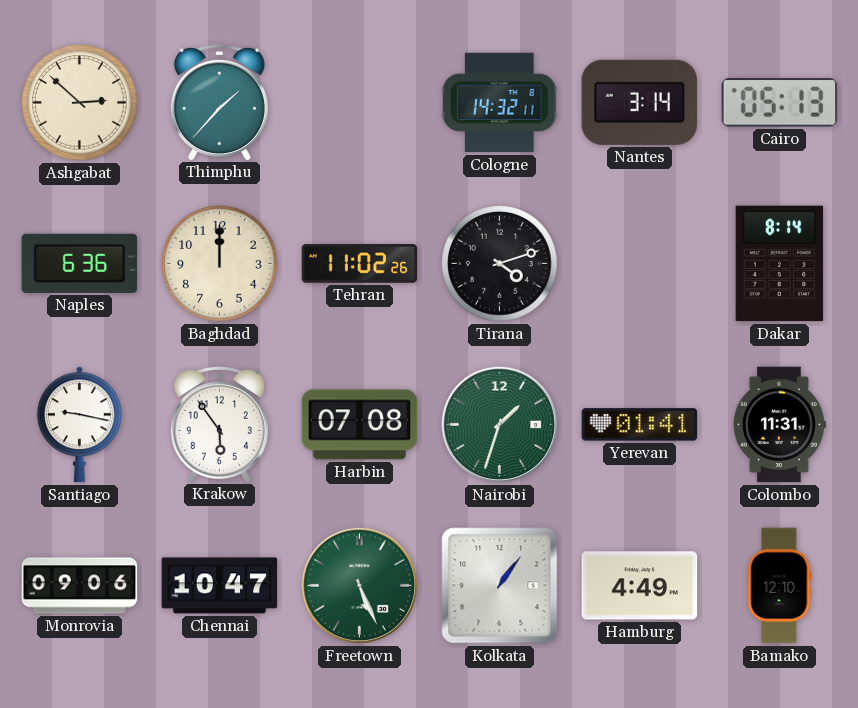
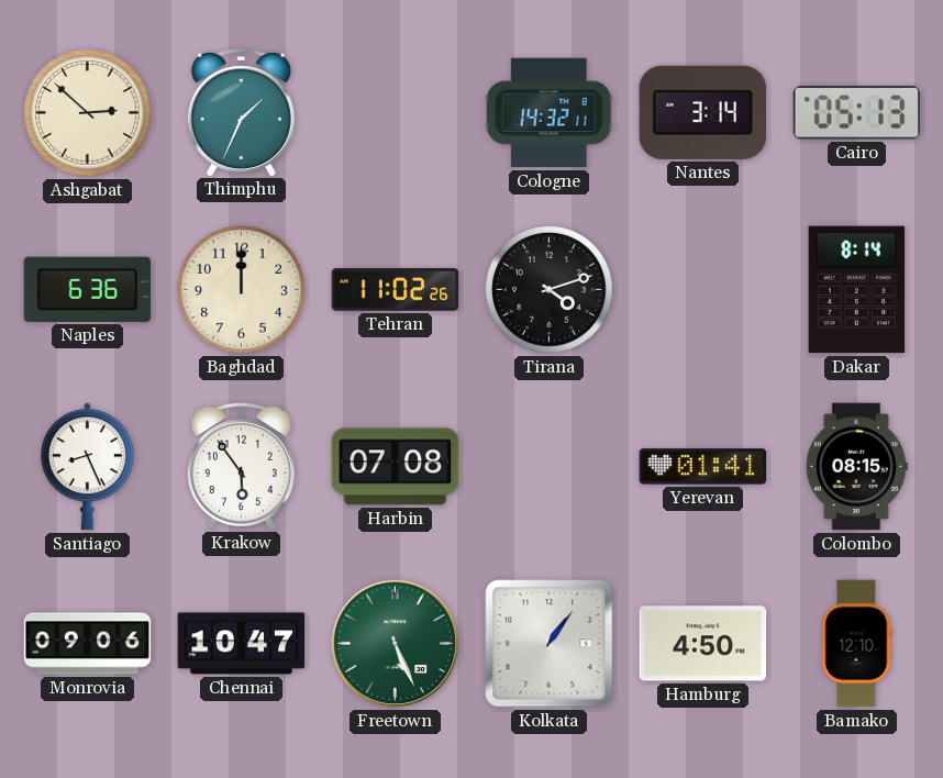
Thimphu: 1:37 -> 1:34
Santiago: 9:17 -> 8:26
Nairobi: 1:33 -> none
Colombo: 11:31 -> 08:15
Hamburg: 4:49 -> 4:50
